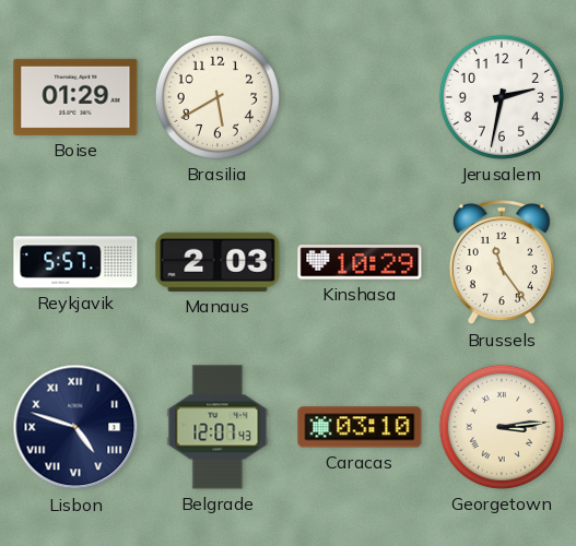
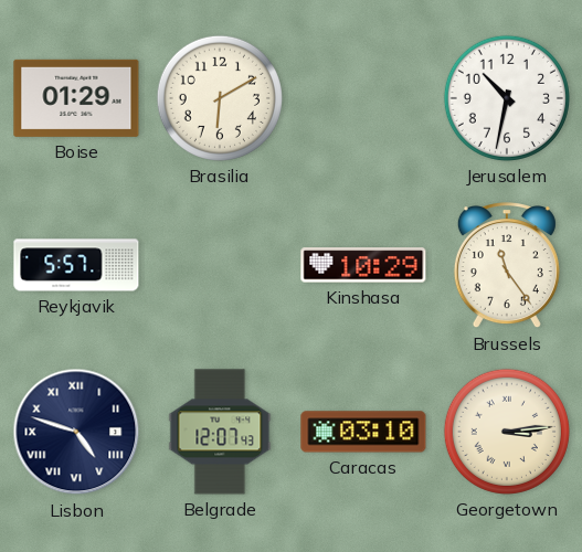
Brasilia: 5:40 -> 6:10
Jerusalem: 2:32 -> 10:32
Manaus: 2:03 -> none
